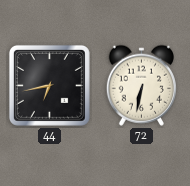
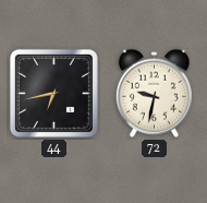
72: 6:32 -> 9:32
